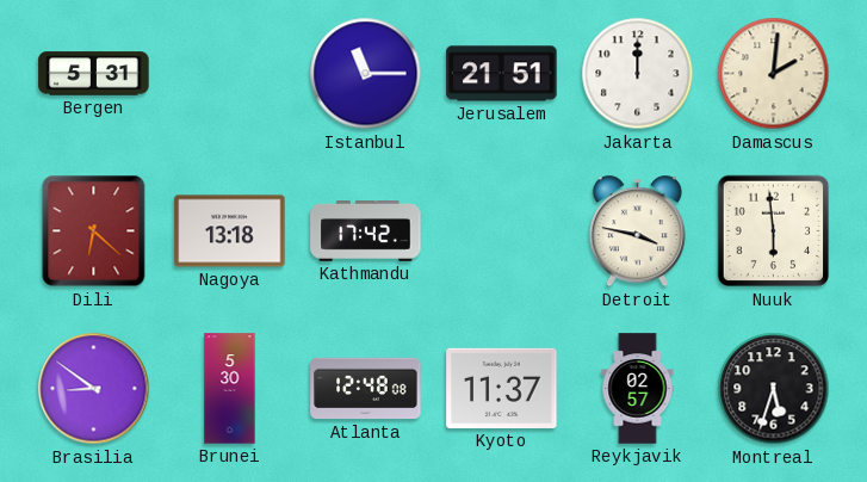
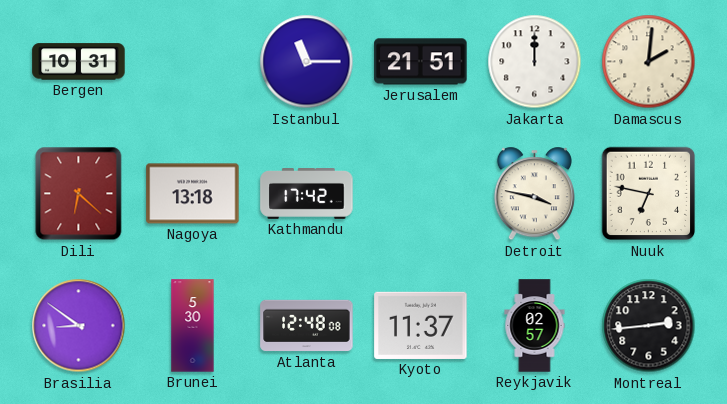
Bergen: 5:31 -> 10:31
Nuuk: 5:59 -> 6:47
Montreal: 5:33 -> 2:44
